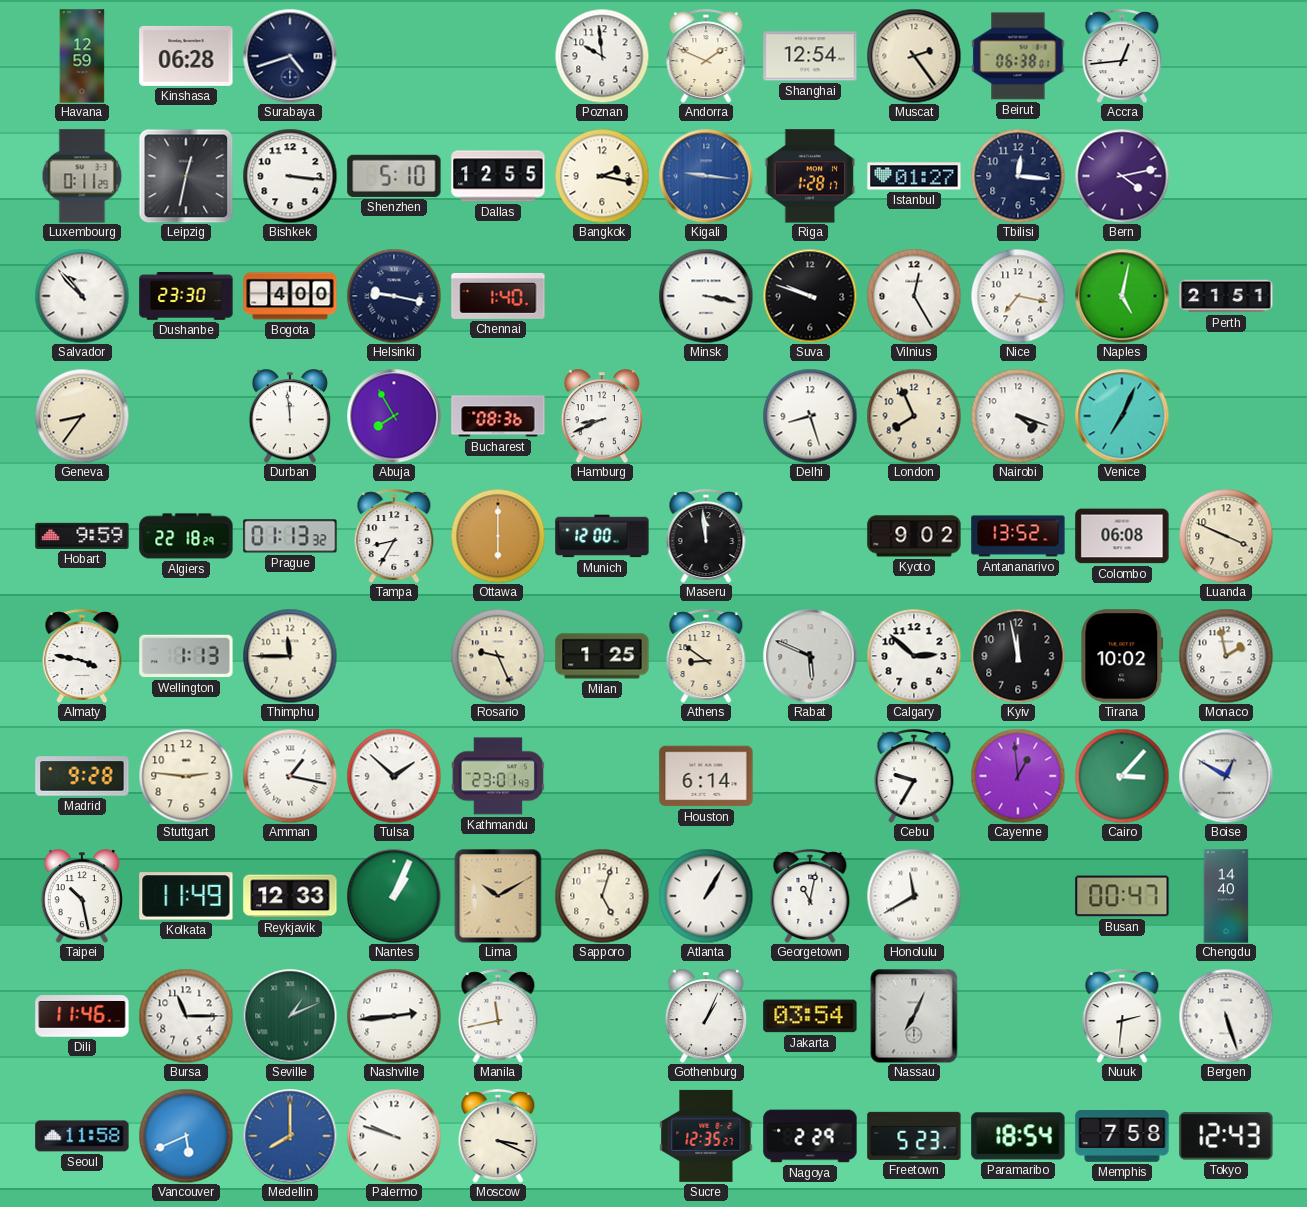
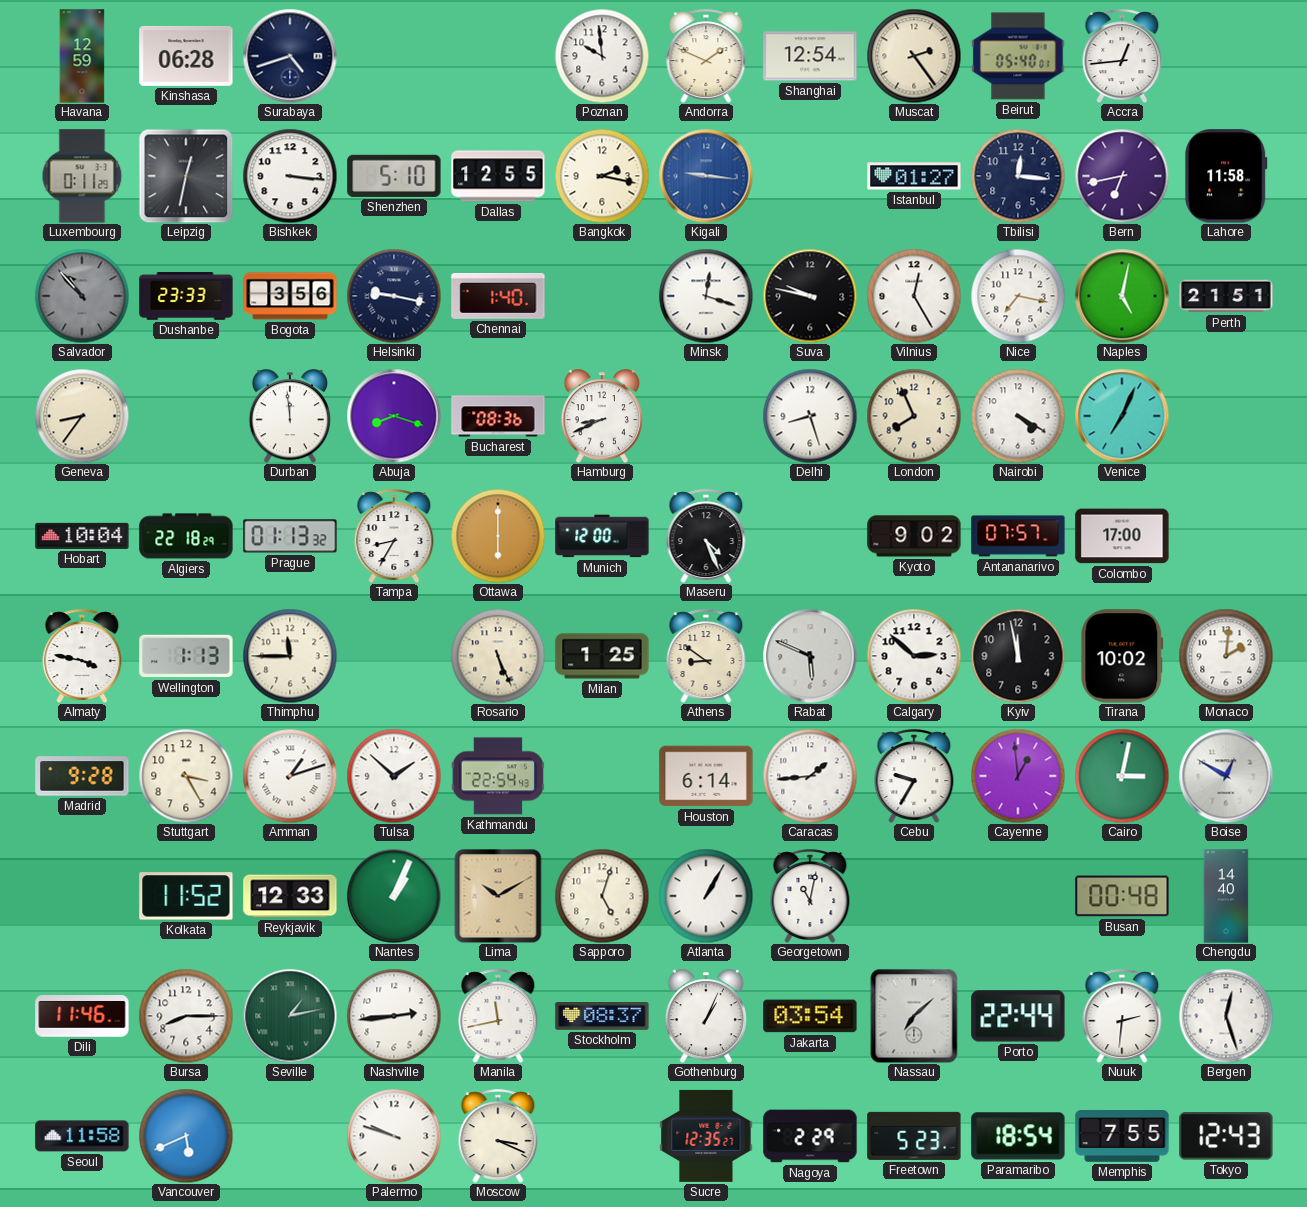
Beirut: 06:38 -> 05:40
Riga: 1:28 -> none
Bern: 4:13 -> 6:43
Lahore: none -> 11:58
Salvador dial: white -> grey
Dushanbe: 23:30 -> 23:33
Bogota: 4:00 -> 3:56
Minsk: 3:17 -> 12:18
Suva: 9:48 -> 9:47
Abuja: 7:55 -> 8:18
Nairobi: 4:18 -> 4:20
Hobart: 9:59 -> 10:04
Maseru: 11:59 -> 4:26
Antananarivo: 13:52 -> 07:57
Colombo: 06:08 -> 17:00
Luanda: 3:49 -> none
Rosario: 9:26 -> 5:26
Monaco: 1:58 -> 2:01
Stuttgart: 2:46 -> 3:25
Amman: 1:17 -> 1:12
Kathmandu: 23:01 -> 22:54
Caracas: none -> 1:44
Cairo: 3:07 -> 3:02
Taipei: 10:28 -> none
Kolkata: 11:49 -> 11:52
Honolulu: 11:40 -> none
Busan: 00:47 -> 00:48
Bursa: 11:15 -> 8:15
Seville: 1:11 -> 1:13
Stockholm: none -> 08:37
Nassau: 7:04 -> 7:08
Porto: none -> 22:44
Bergen: 5:27 -> 12:27
Medellin: 8:00 -> none
Memphis: 7:58 -> 7:55
